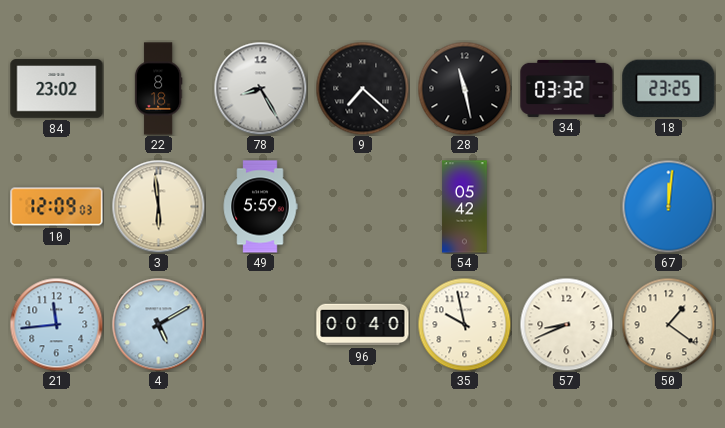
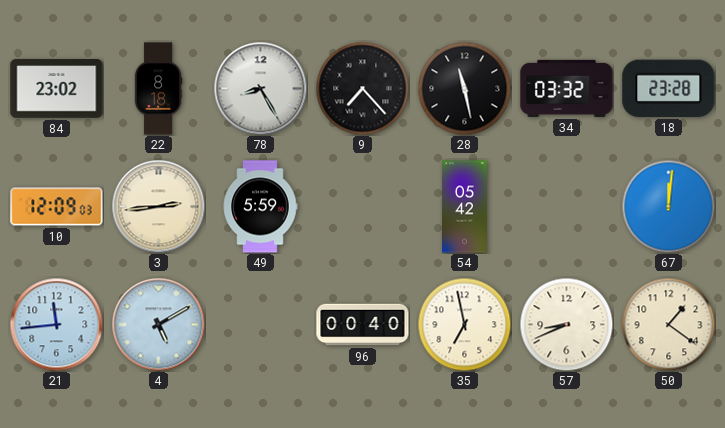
9: 7:22 -> 7:23
18: 23:25 -> 23:28
3: 5:59 -> 2:44
35: 9:58 -> 6:58
